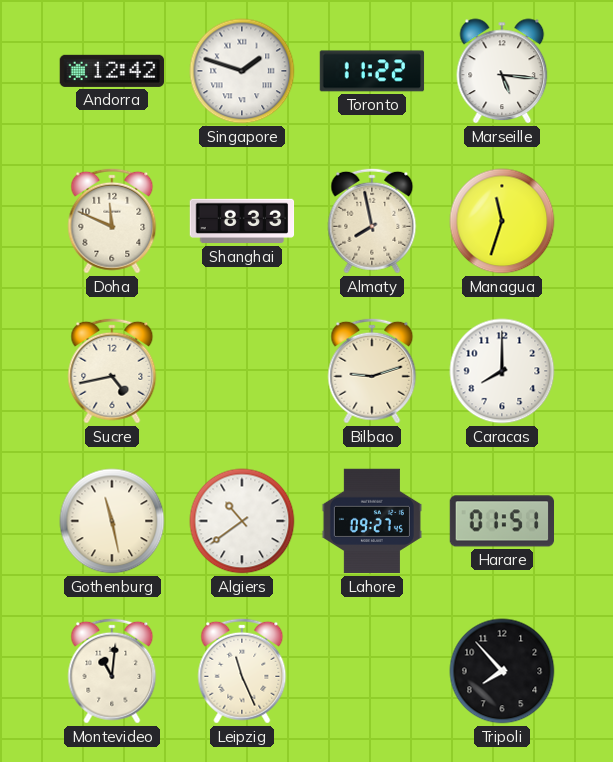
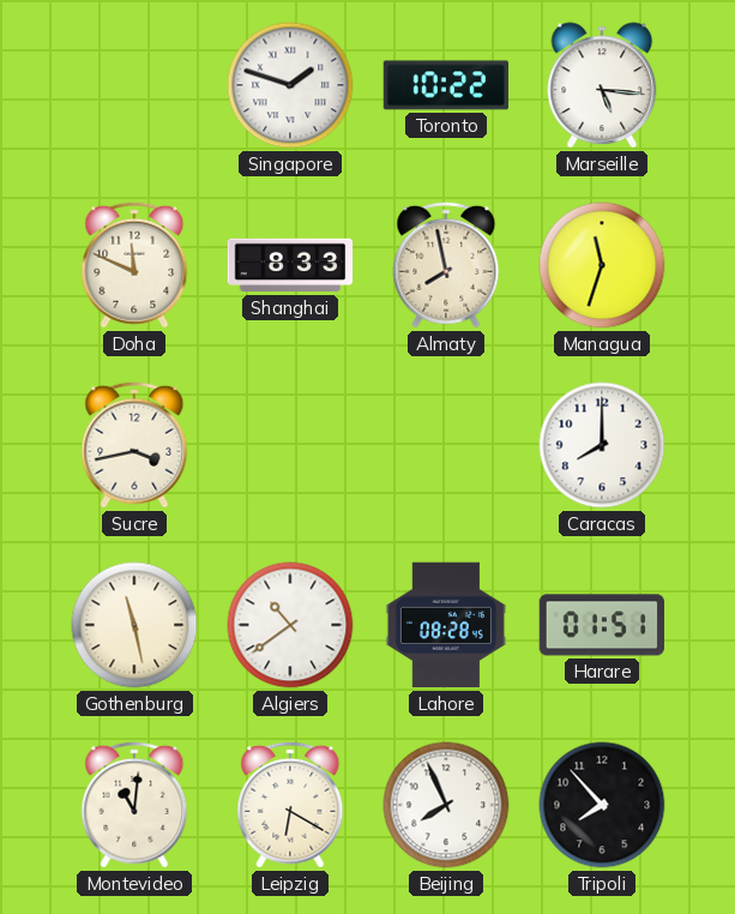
Andorra: 12:42 -> none
Toronto: 11:22 -> 10:22
Sucre: 4:43 -> 3:43
Bilbao: 9:12 -> none
Lahore: 09:27 -> 08:28
Leipzig: 11:26 -> 6:20
Beijing: none -> 7:56
